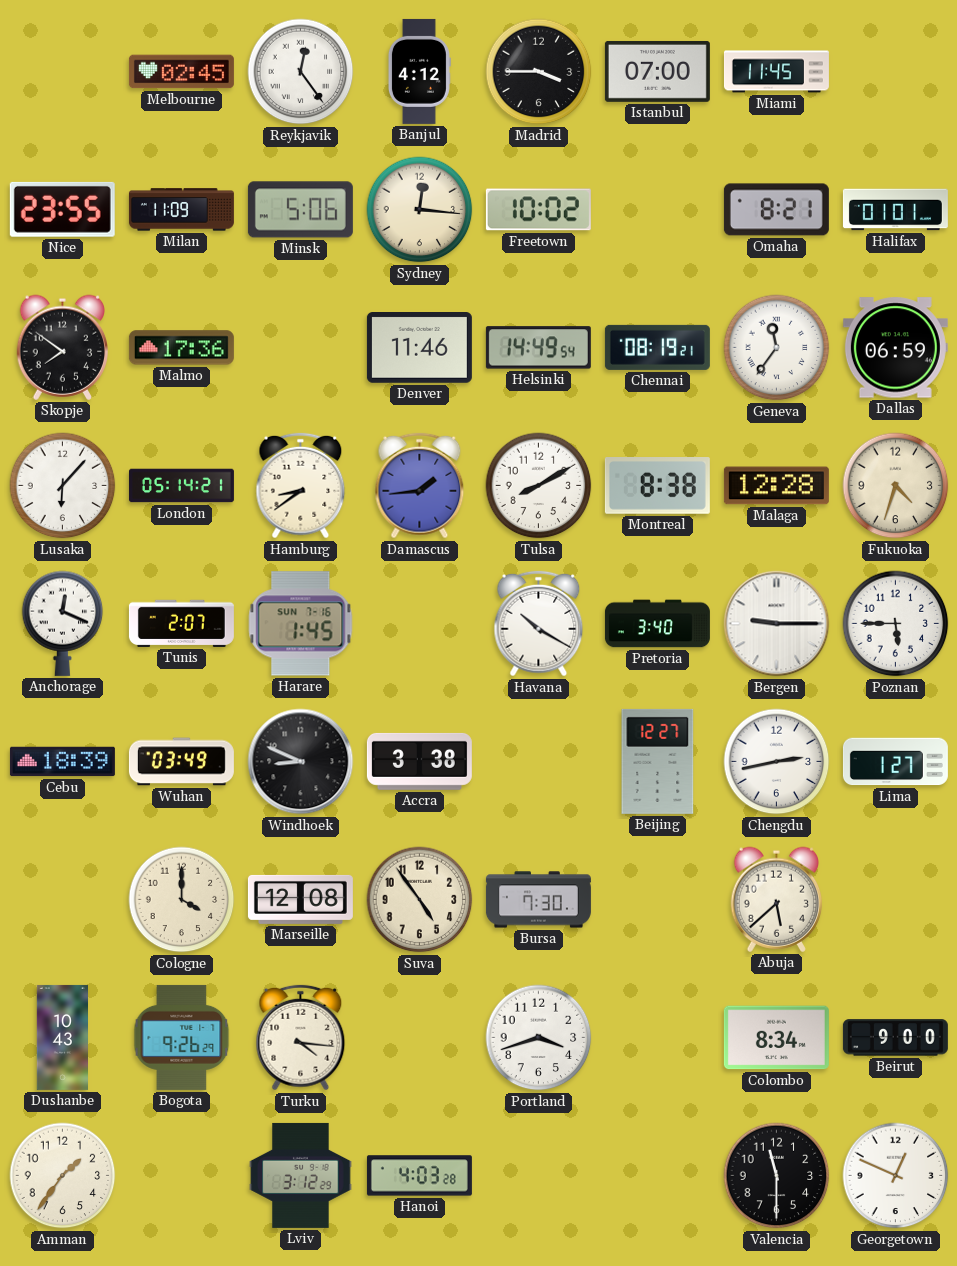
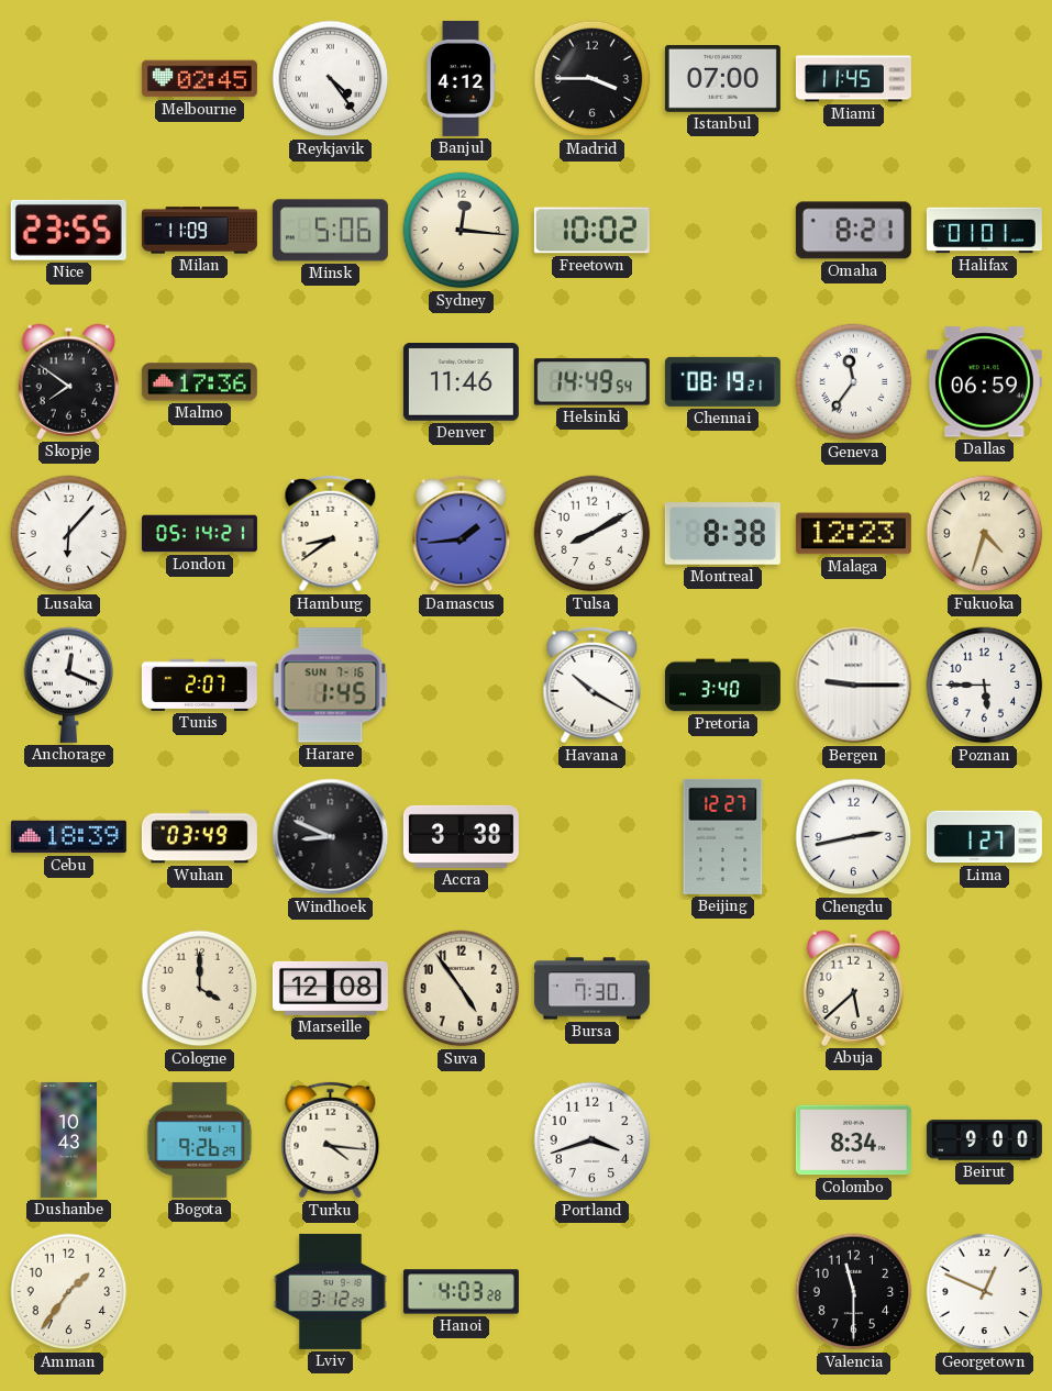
Reykjavik: 12:24 -> 4:24
Malaga: 12:28 -> 12:23
